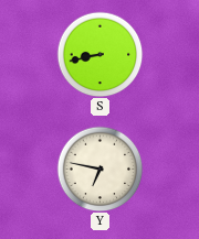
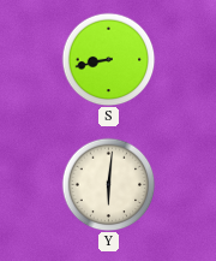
Y: 6:47 -> 6:01
